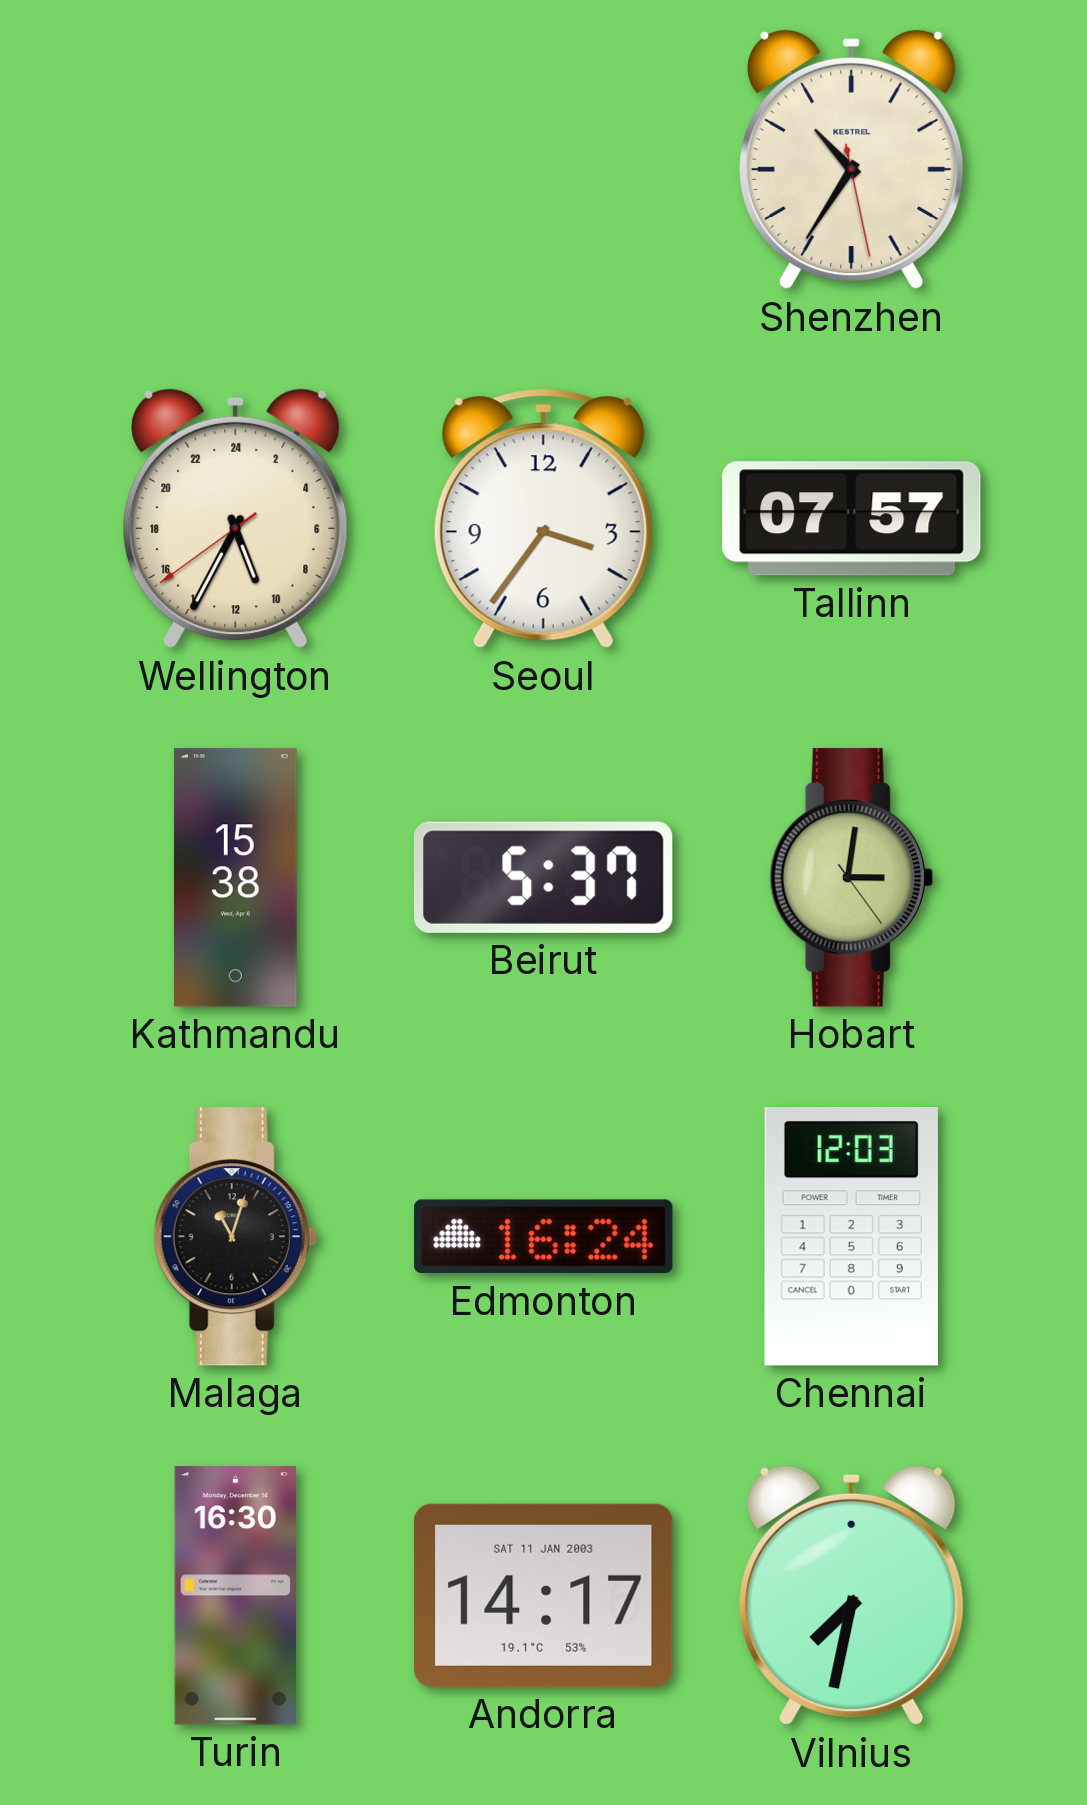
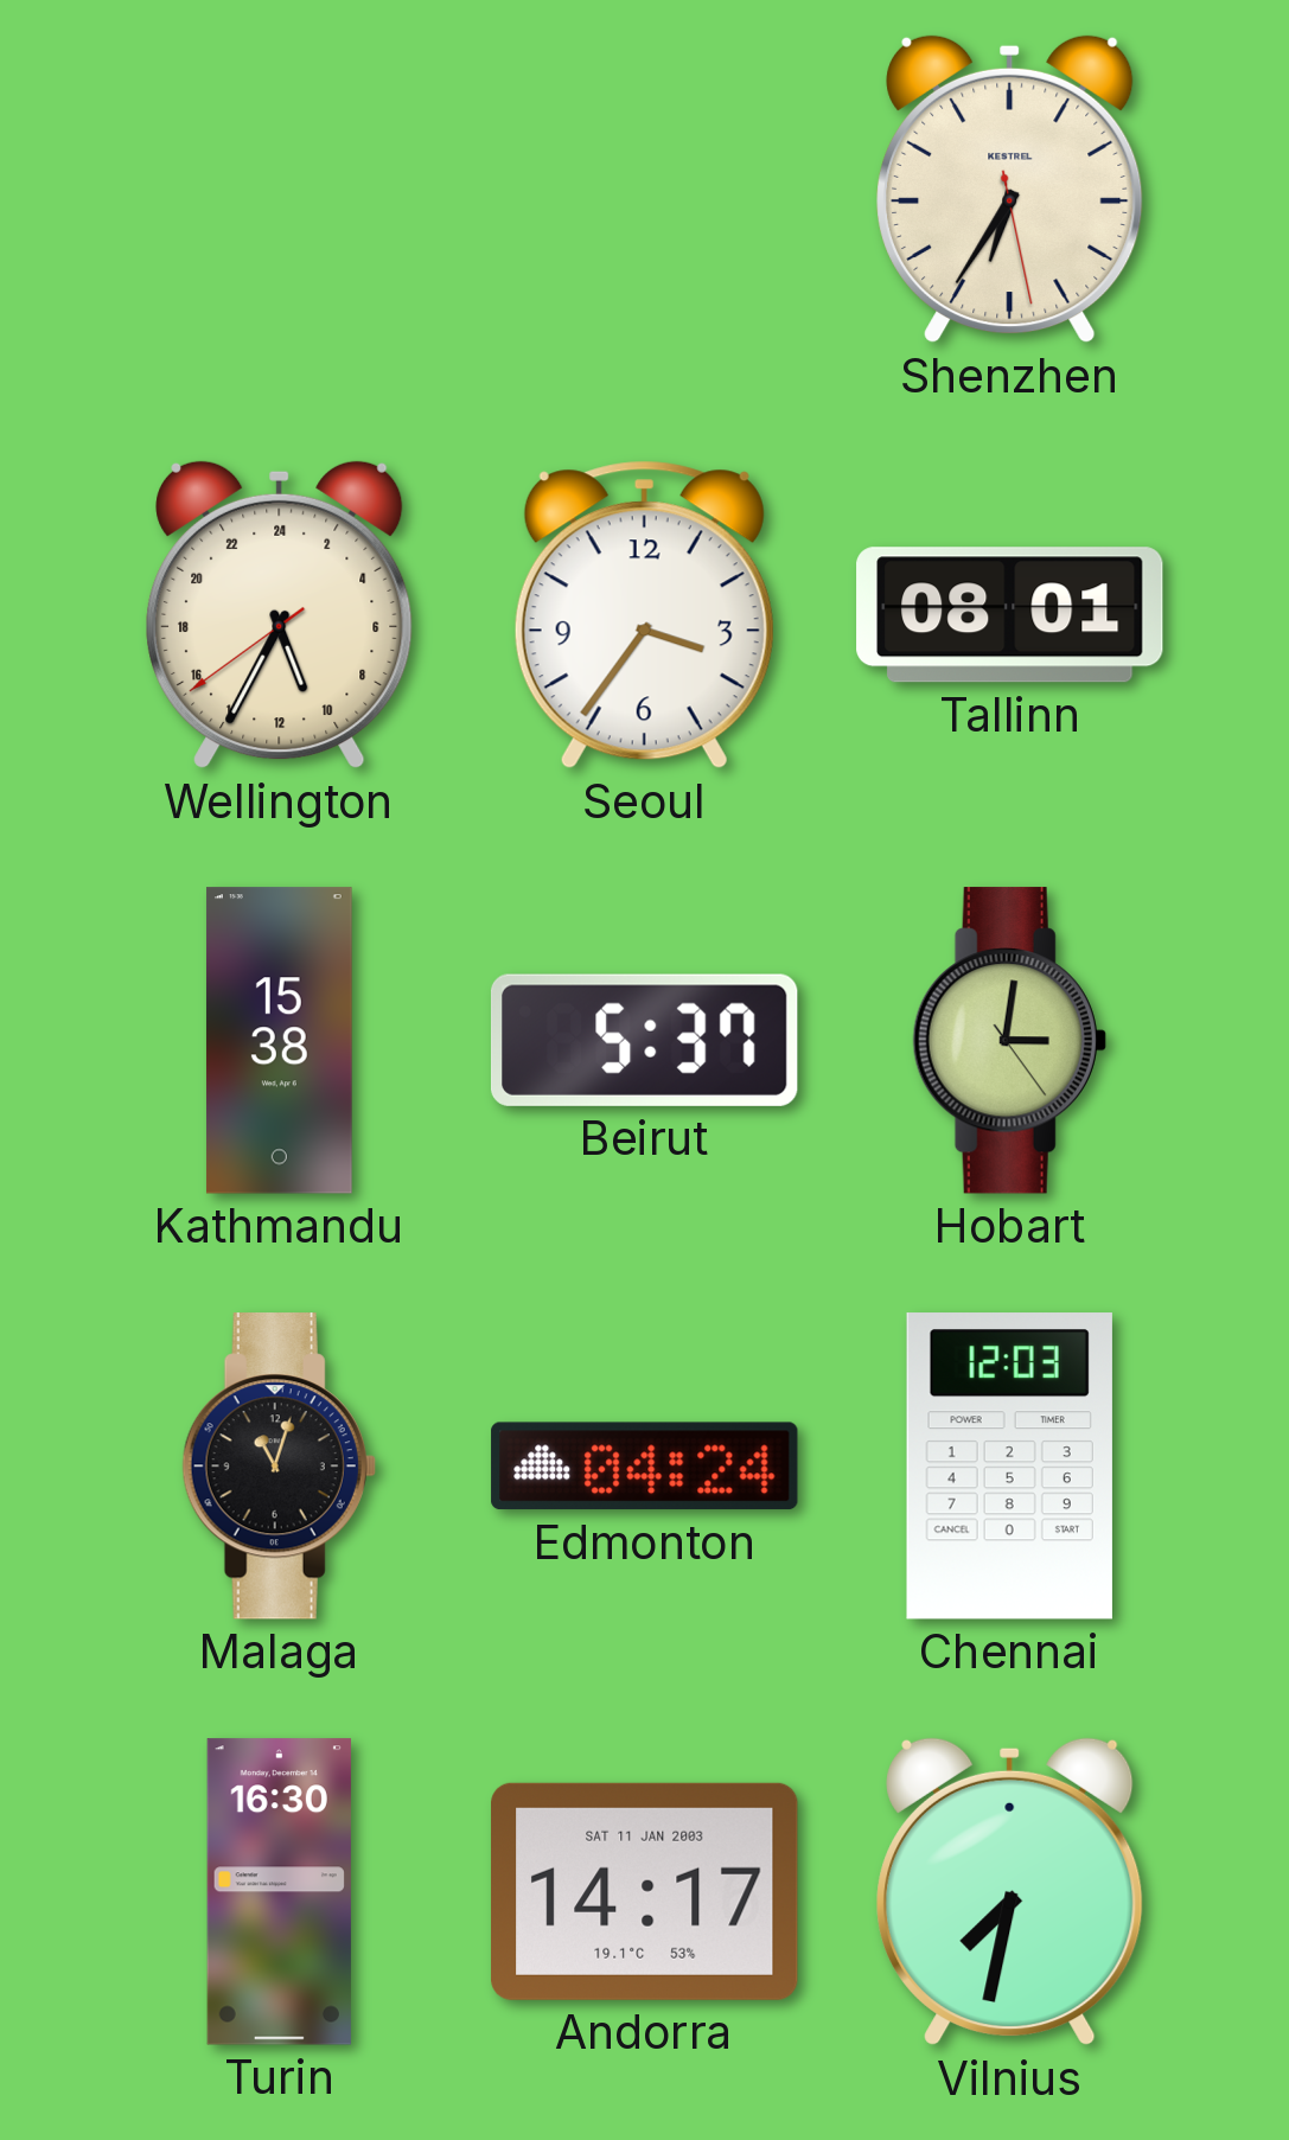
Shenzhen: 10:35 -> 6:35
Tallinn: 07:57 -> 08:01
Edmonton: 16:24 -> 04:24
